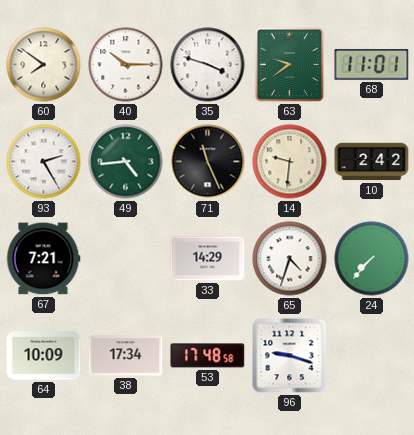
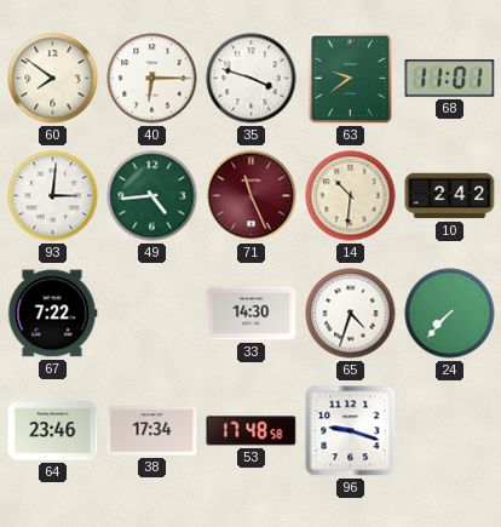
40: 10:15 -> 6:15
93: 2:25 -> 3:01
71 dial: black -> burgundy
14: 9:31 -> 10:31
67: 7:21 -> 7:22
33: 14:29 -> 14:30
64: 10:09 -> 23:46
